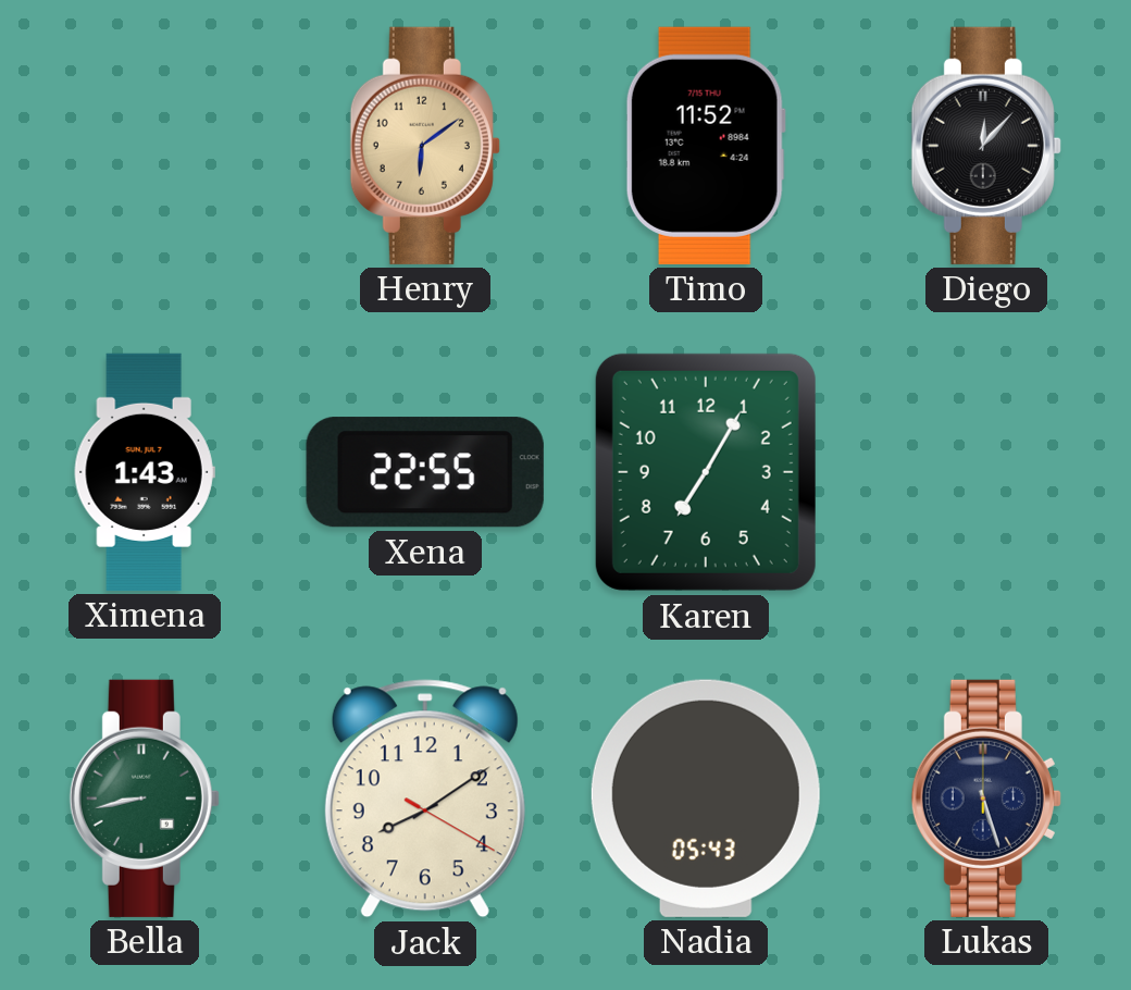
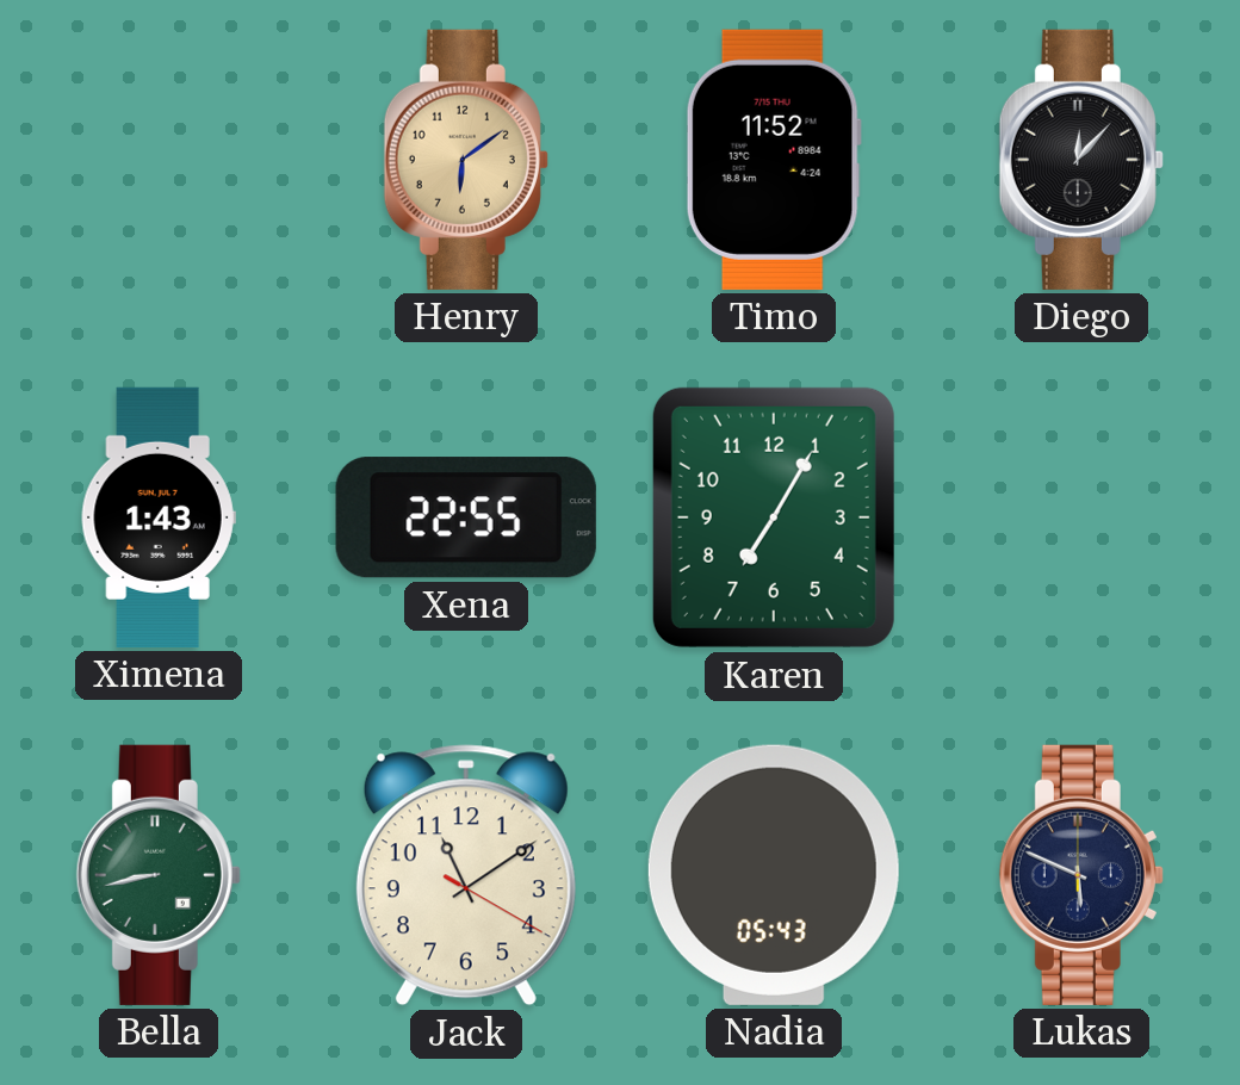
Jack: 8:09 -> 11:09
Lukas: 5:27 -> 5:49
